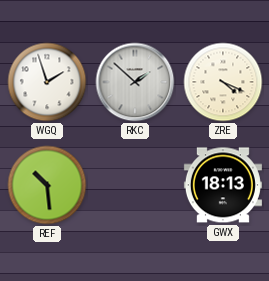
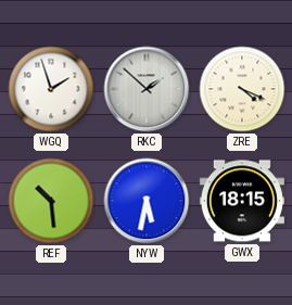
NYW: none -> 5:32
GWX: 18:13 -> 18:15
